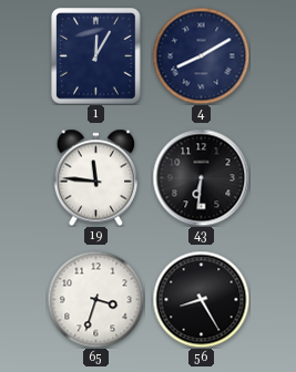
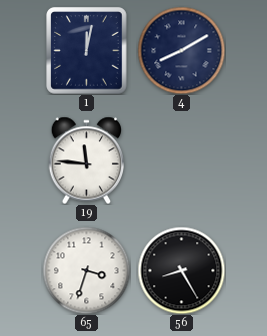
1: 12:05 -> 12:02
43: 6:31 -> none
